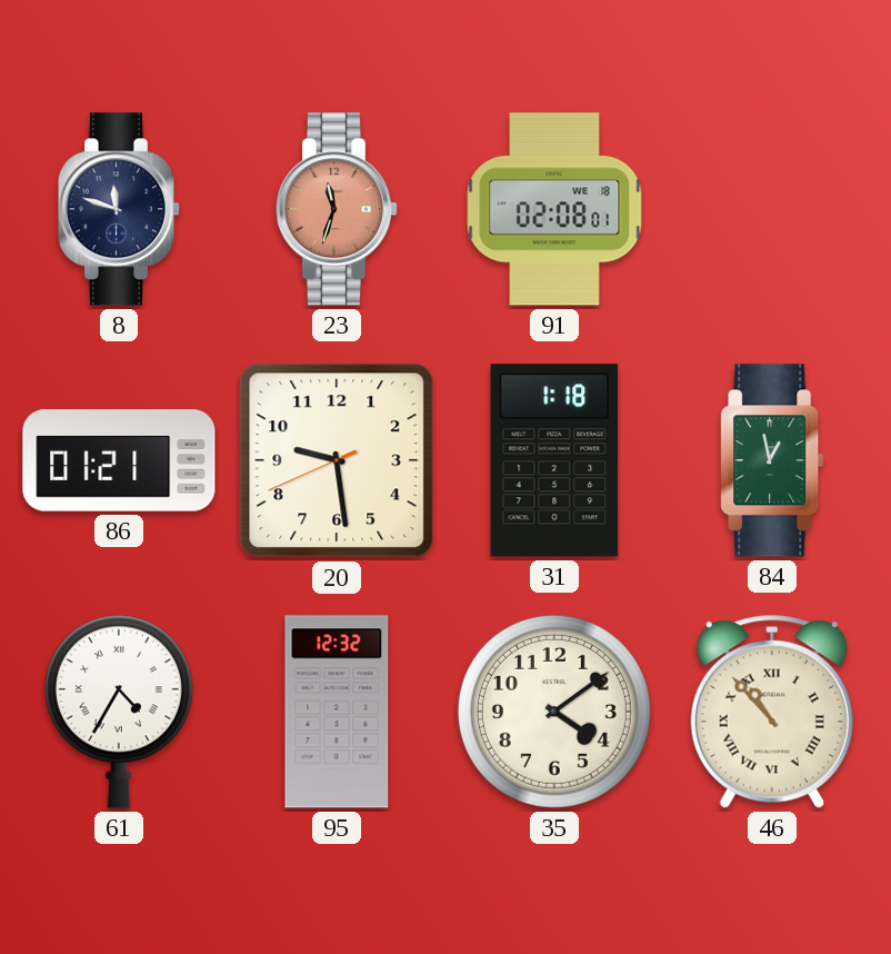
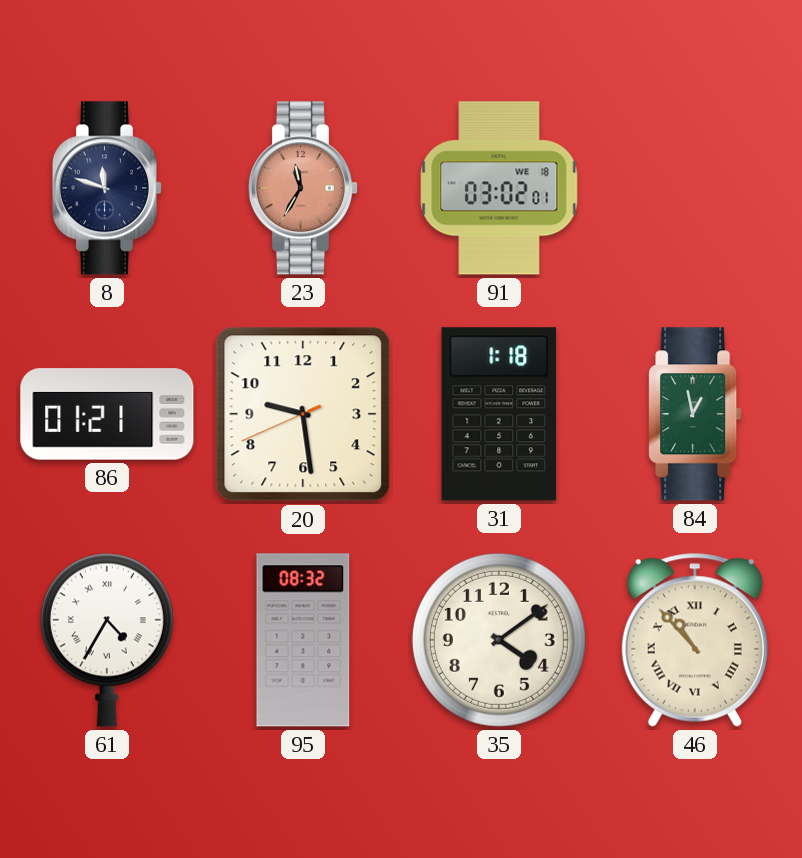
23: 11:33 -> 11:35
91: 02:08 -> 03:02
95: 12:32 -> 08:32
